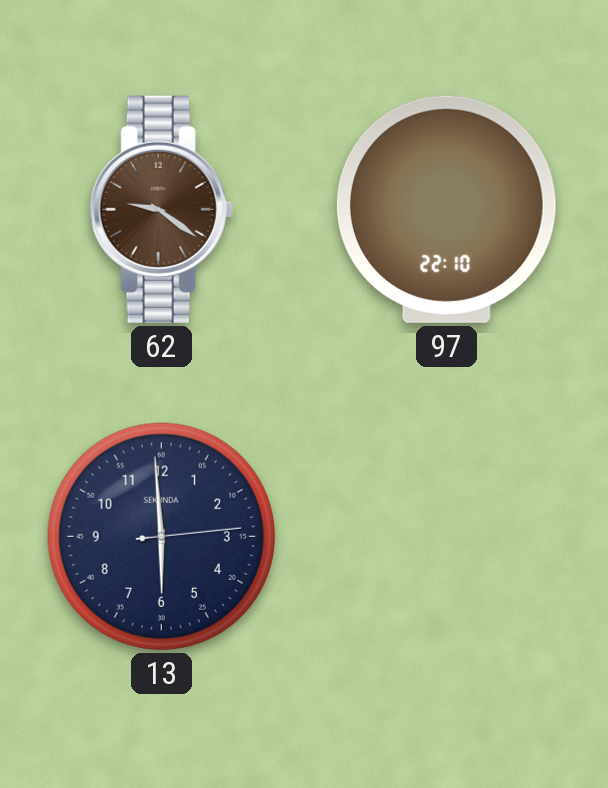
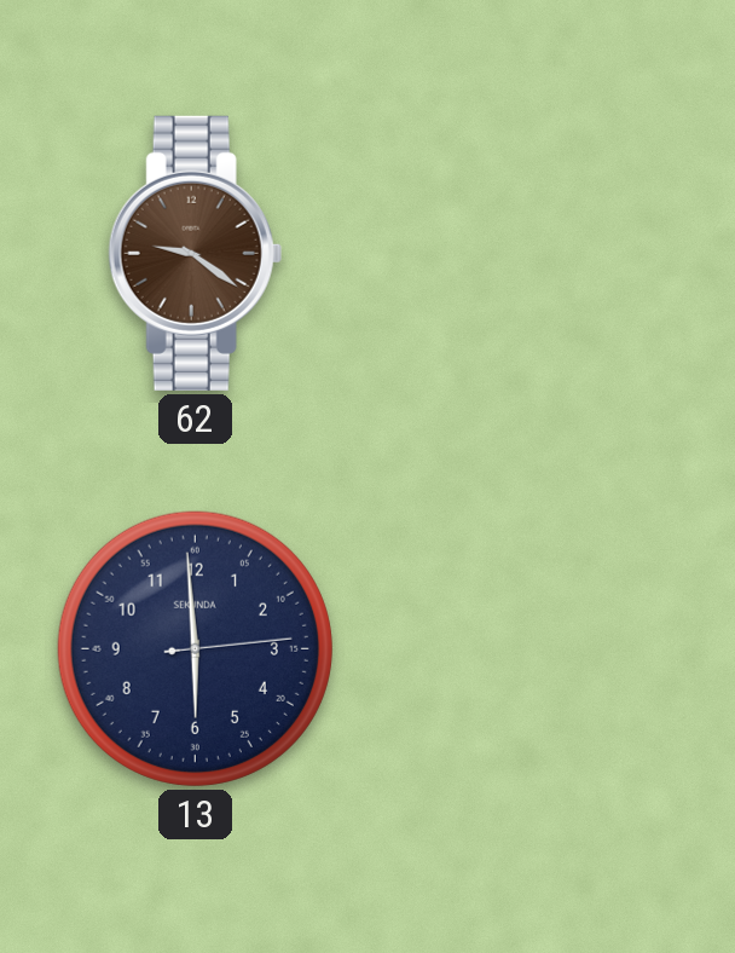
97: 22:10 -> none
